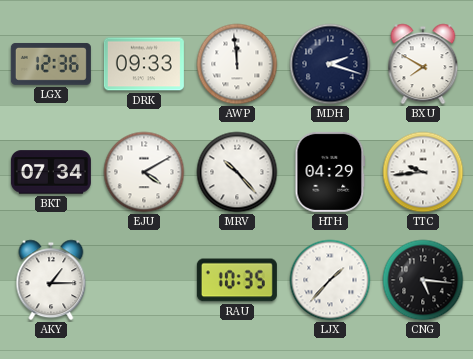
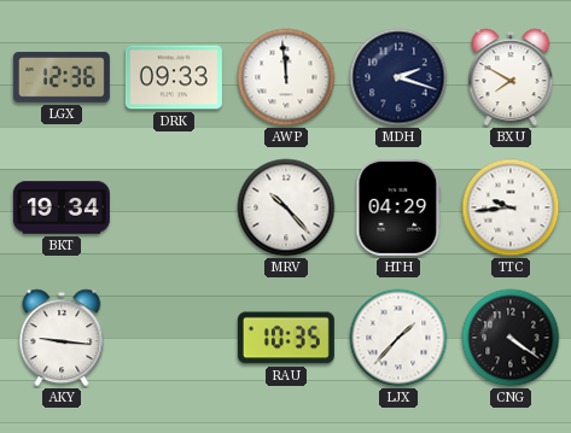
BKT: 07:34 -> 19:34
EJU: 4:10 -> none
AKY: 1:15 -> 9:16
CNG: 5:16 -> 4:21
